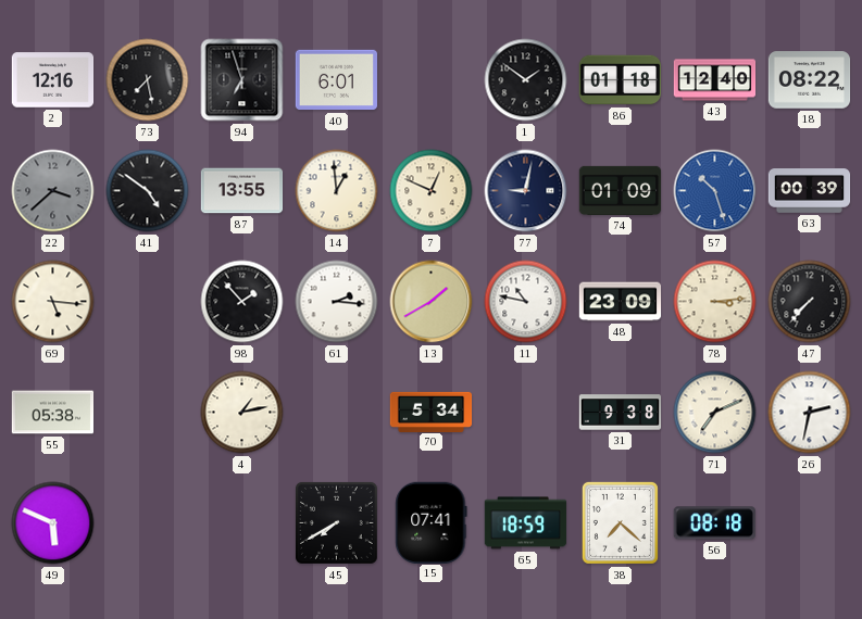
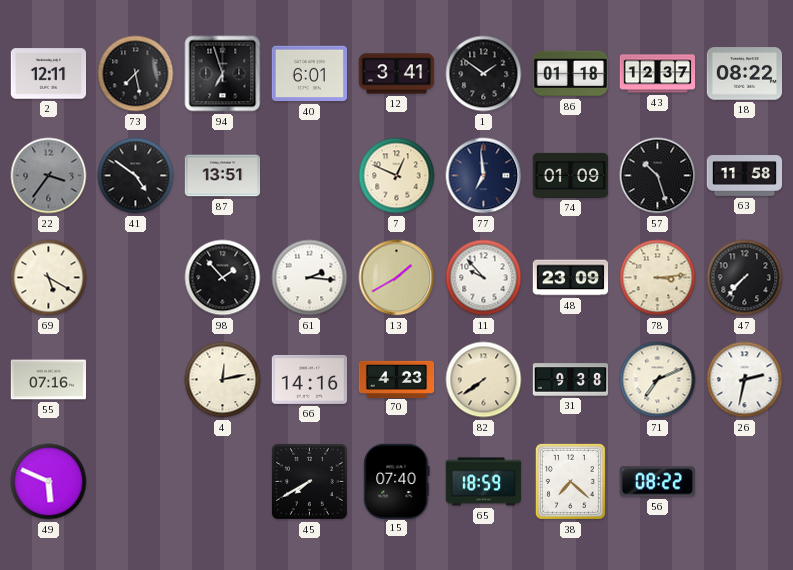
2: 12:16 -> 12:11
12: none -> 3:41
43: 12:40 -> 12:37
22: 3:38 -> 3:36
87: 13:55 -> 13:51
14: 12:59 -> none
77: 9:02 -> 6:59
57 dial: blue -> black
63: 00:39 -> 11:58
69: 5:16 -> 5:20
11: 10:47 -> 9:53
55: 05:38 -> 07:16
4: 1:13 -> 12:13
66: none -> 14:16
70: 5:34 -> 4:23
82: none -> 7:39
15: 07:41 -> 07:40
56: 08:18 -> 08:22
